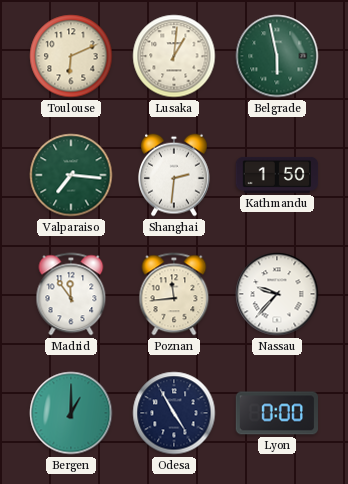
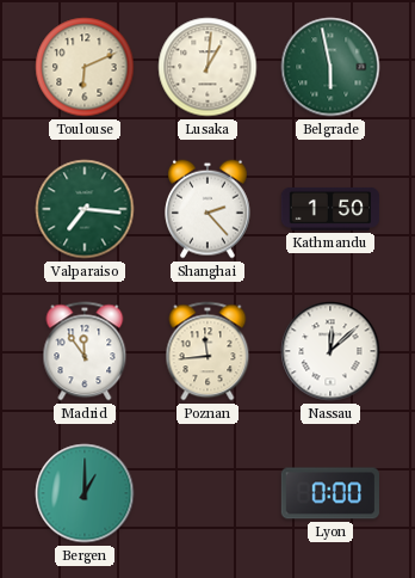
Shanghai: 2:31 -> 2:23
Nassau: 9:37 -> 12:08
Odesa: 4:55 -> none
